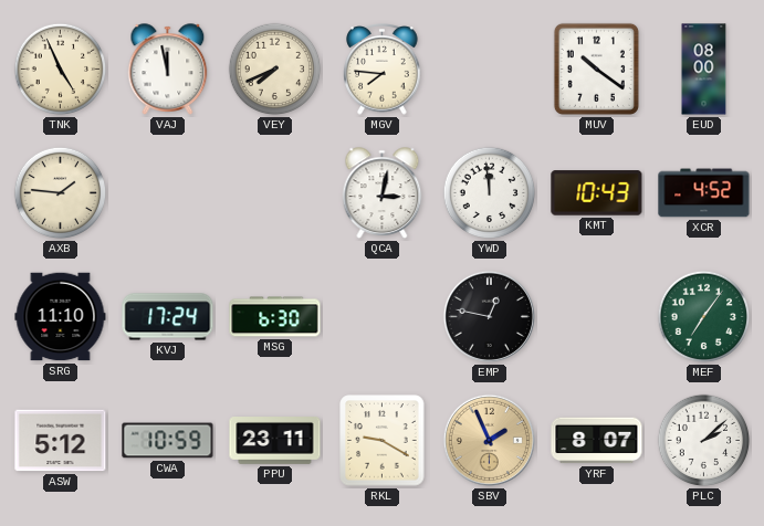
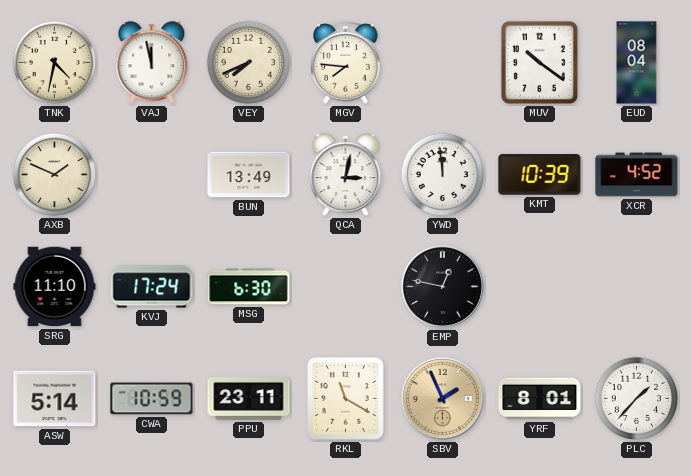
TNK: 4:56 -> 4:32
EUD: 08:00 -> 08:04
AXB: 1:46 -> 1:49
BUN: none -> 13:49
KMT: 10:43 -> 10:39
MEF: 7:06 -> none
ASW: 5:12 -> 5:14
RKL: 9:20 -> 11:20
YRF: 8:07 -> 8:01
PLC: 2:08 -> 1:37
